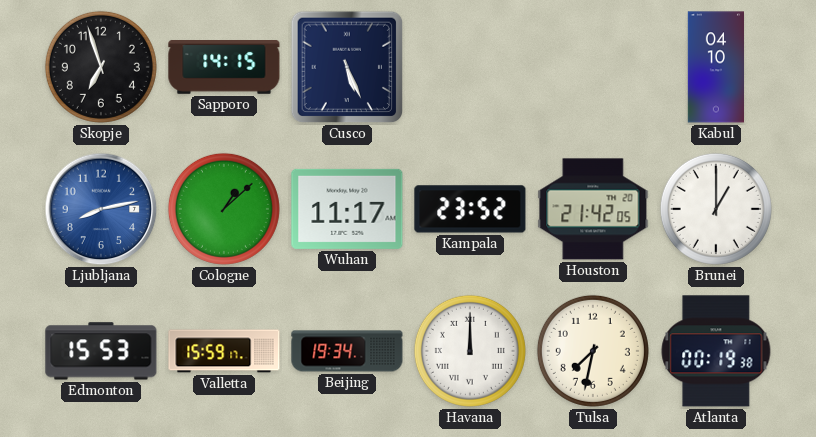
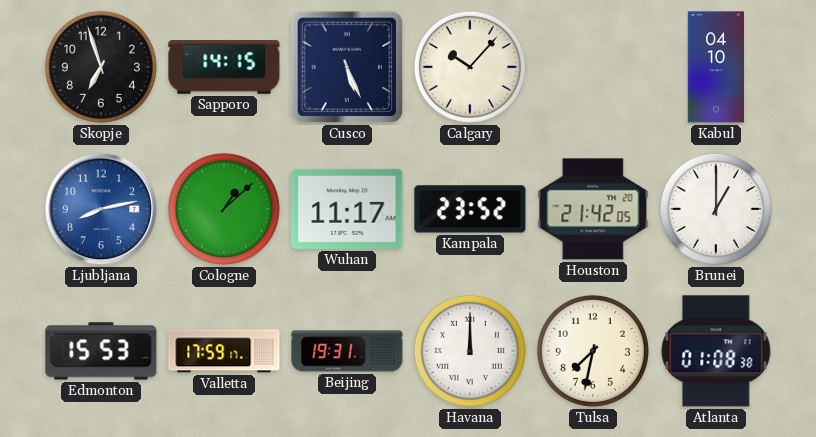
Calgary: none -> 10:07
Valletta: 15:59 -> 17:59
Beijing: 19:34 -> 19:31
Atlanta: 00:19 -> 01:08
